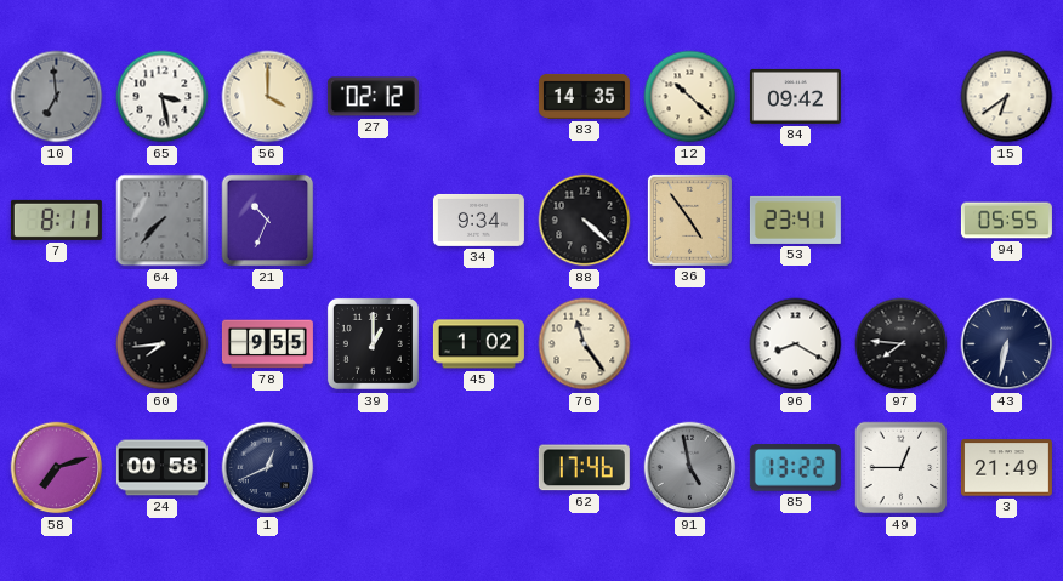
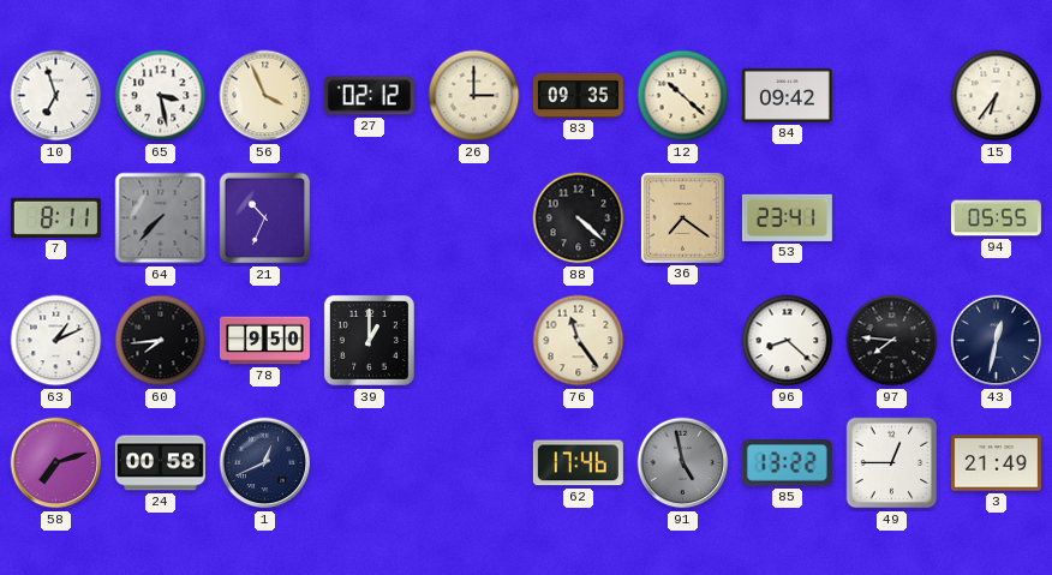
10: 6:59 -> 6:57
10 dial: grey -> white
56: 4:00 -> 3:56
26: none -> 3:00
83: 14:35 -> 09:35
15: 6:39 -> 6:36
34: 9:34 -> none
36: 4:54 -> 7:21
63: none -> 1:11
78: 9:55 -> 9:50
45: 1:02 -> none
96: 8:20 -> 8:22
43: 6:32 -> 12:32
